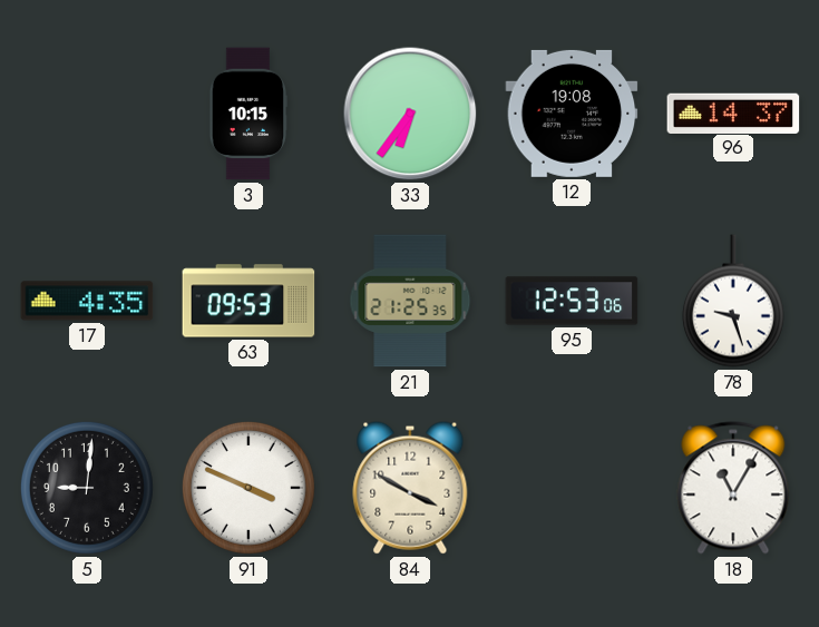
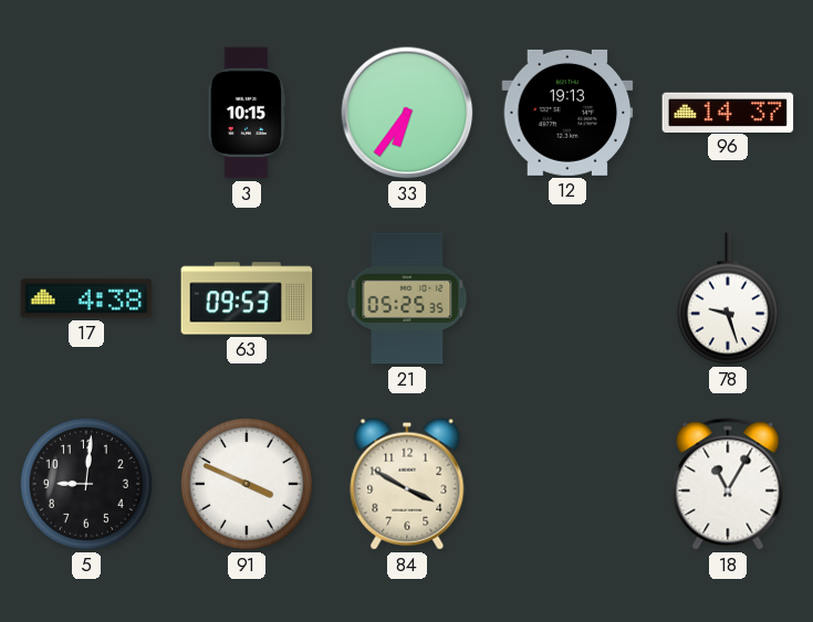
12: 19:08 -> 19:13
17: 4:35 -> 4:38
21: 21:25 -> 05:25
95: 12:53 -> none
